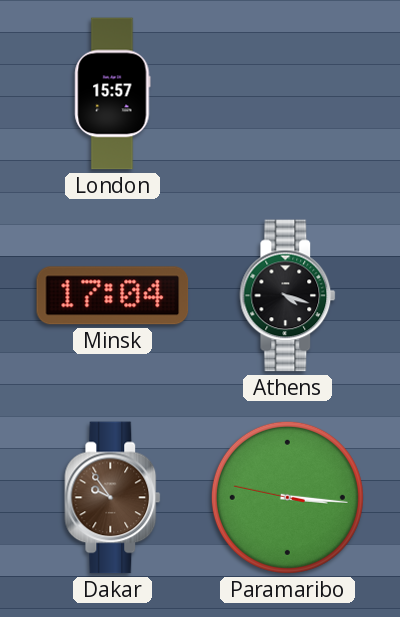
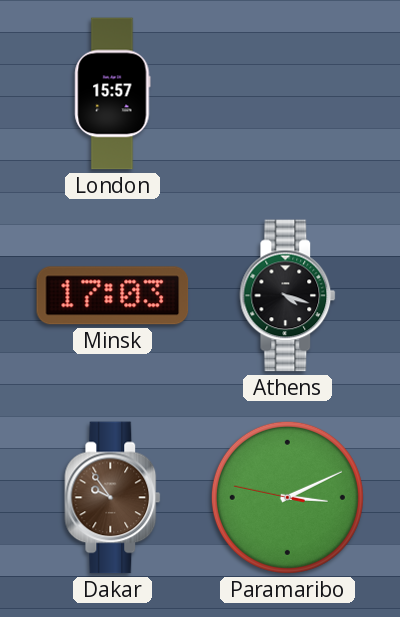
Minsk: 17:04 -> 17:03
Paramaribo: 3:15 -> 3:10
